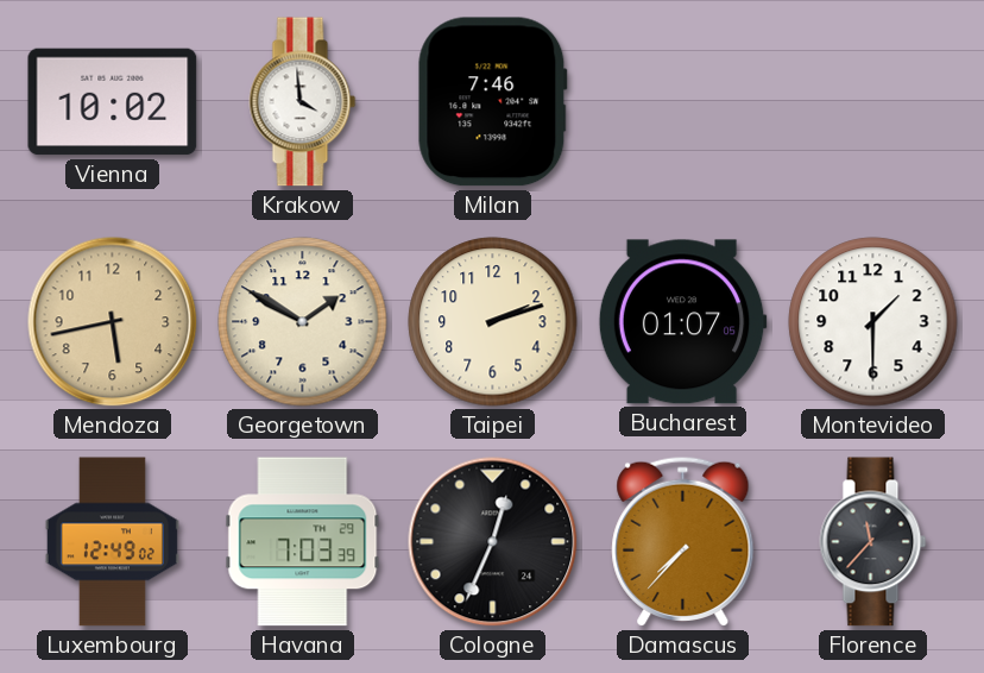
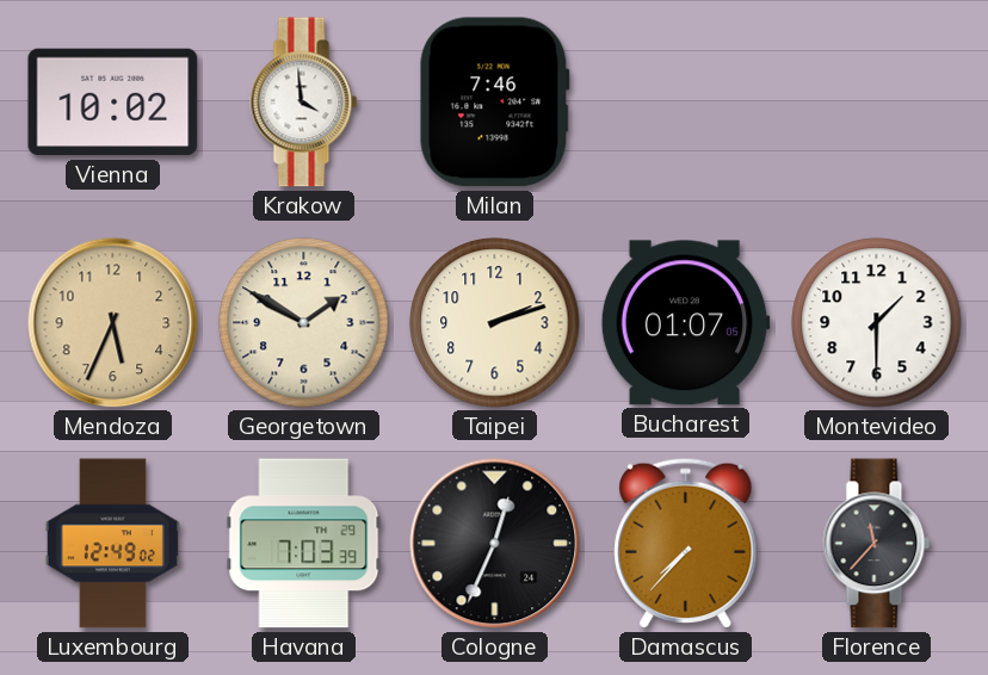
Mendoza: 5:43 -> 5:34
